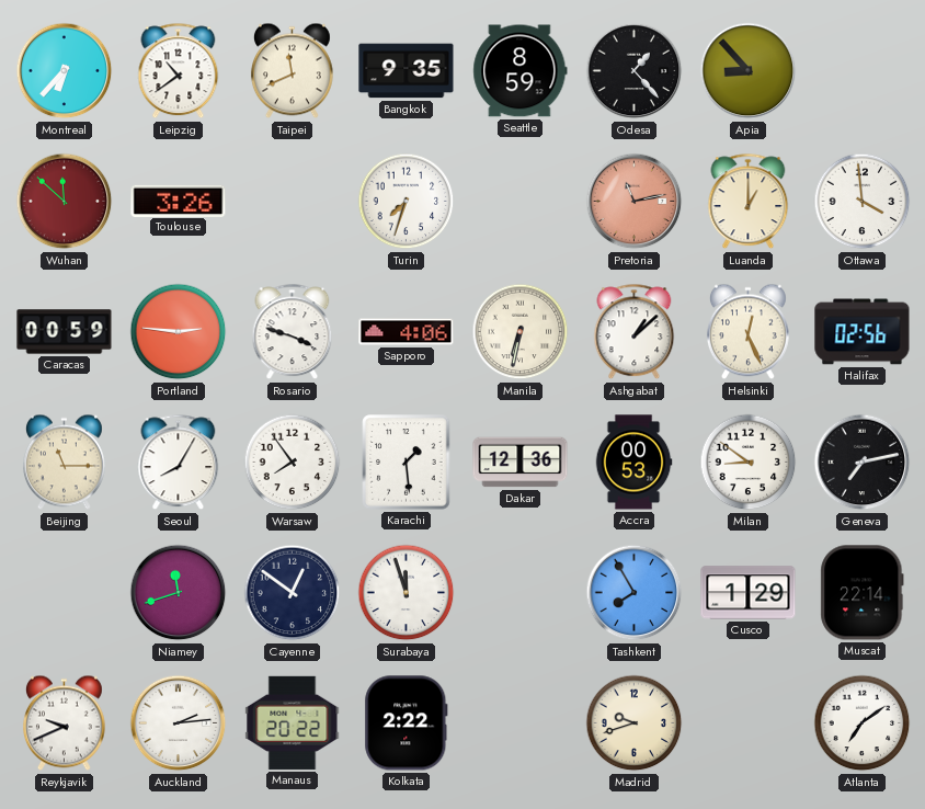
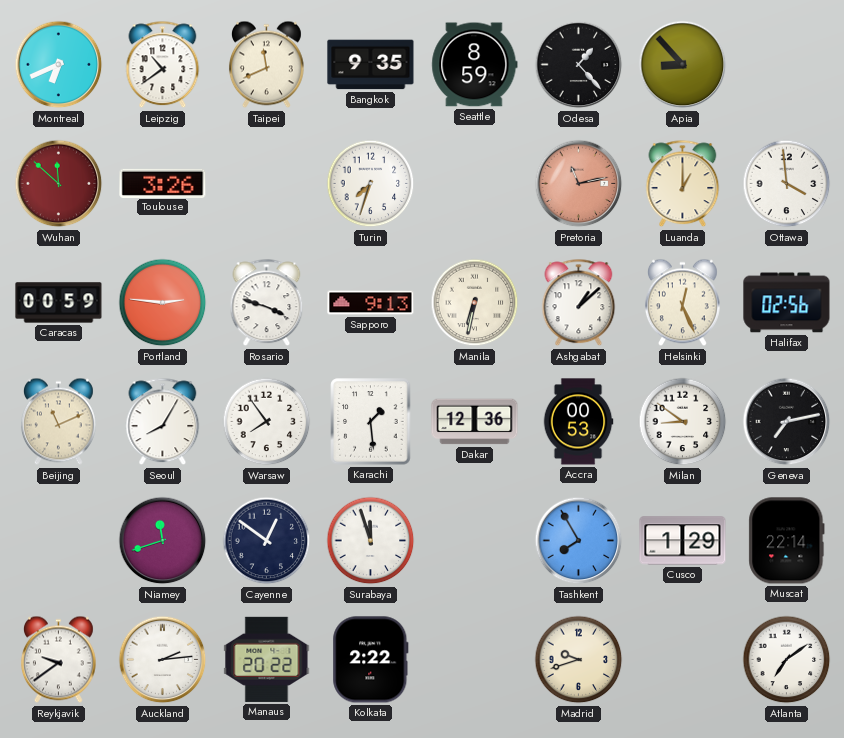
Montreal: 6:37 -> 6:41
Sapporo: 4:06 -> 9:13
Beijing: 11:15 -> 11:11
Reykjavik: 9:41 -> 9:39
